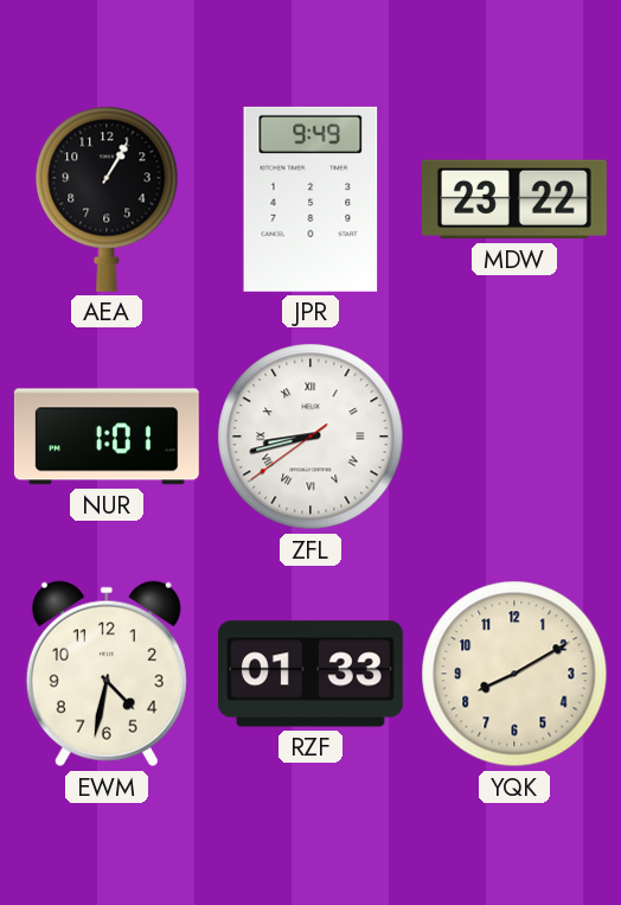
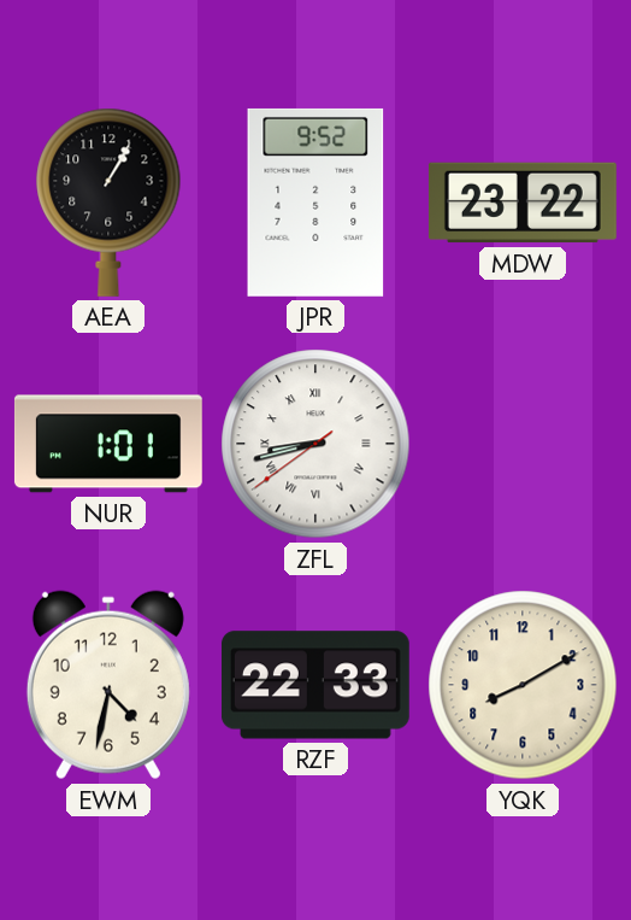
JPR: 9:49 -> 9:52
RZF: 01:33 -> 22:33
